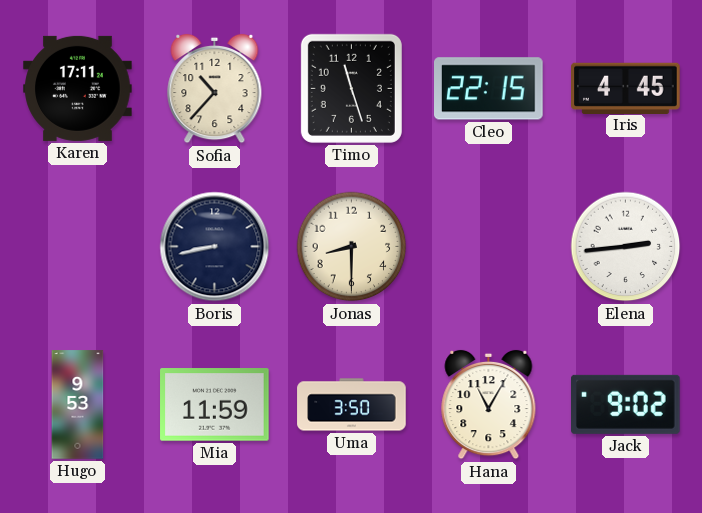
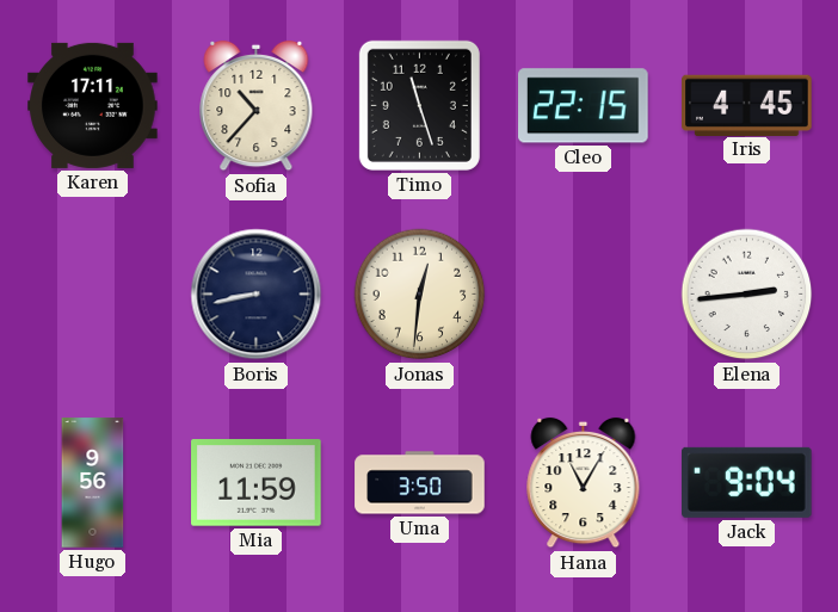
Jonas: 8:30 -> 12:31
Hugo: 9:53 -> 9:56
Jack: 9:02 -> 9:04
